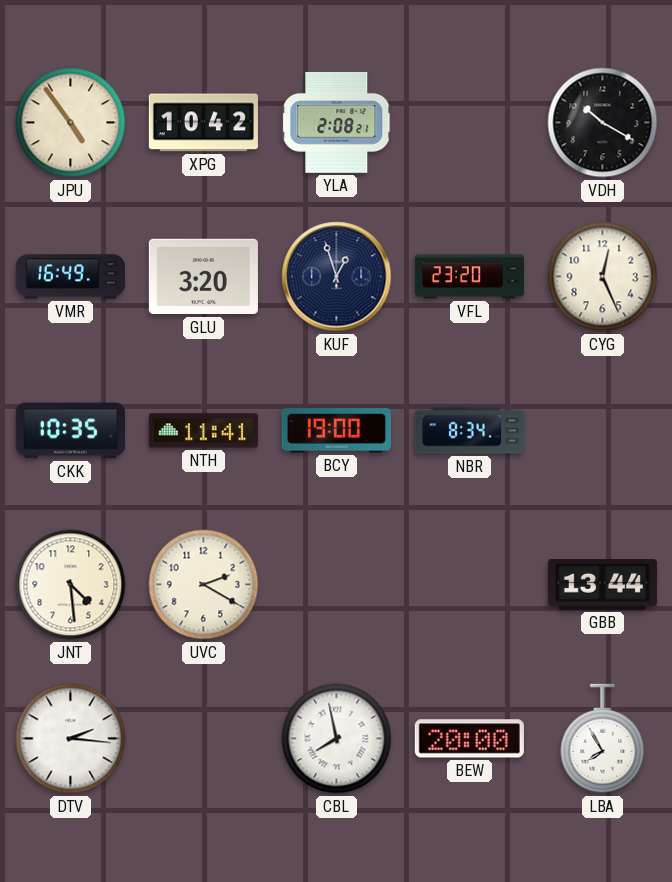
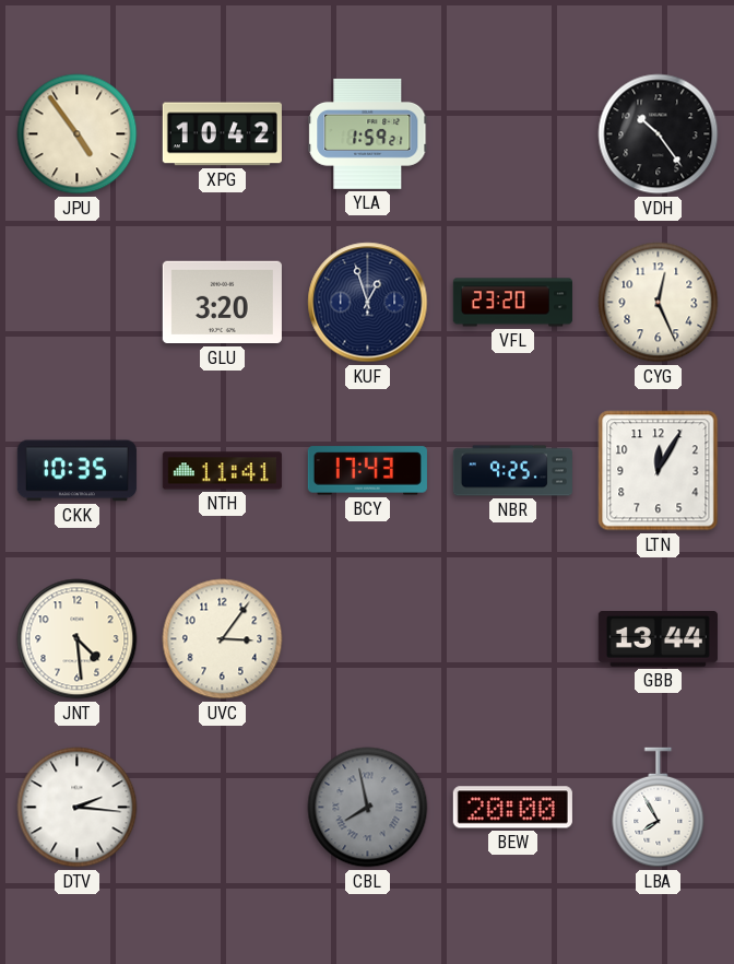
YLA: 2:08 -> 1:59
VDH: 10:20 -> 10:24
VMR: 16:49 -> none
BCY: 19:00 -> 17:43
NBR: 8:34 -> 9:25
LTN: none -> 12:05
UVC: 2:20 -> 3:06
CBL dial: white -> grey
